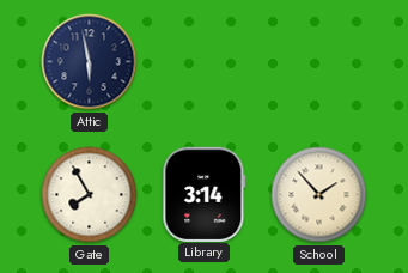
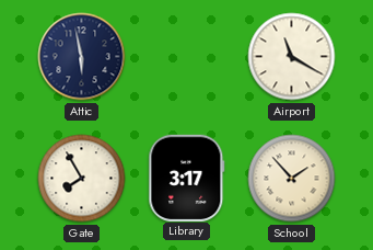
Airport: none -> 11:20
Library: 3:14 -> 3:17
